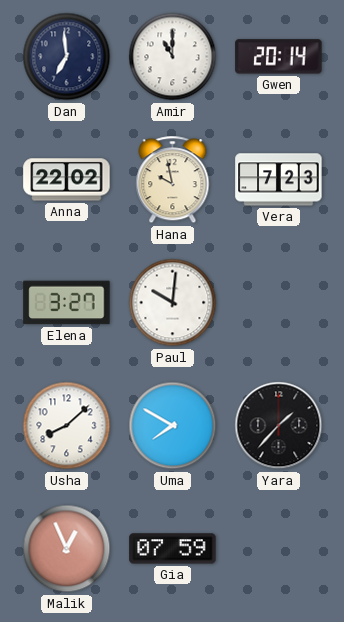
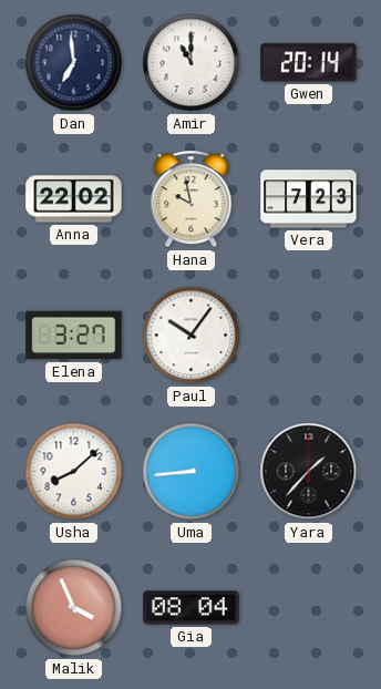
Paul: 10:01 -> 10:06
Uma: 7:50 -> 8:44
Malik: 12:56 -> 3:56
Gia: 07:59 -> 08:04
